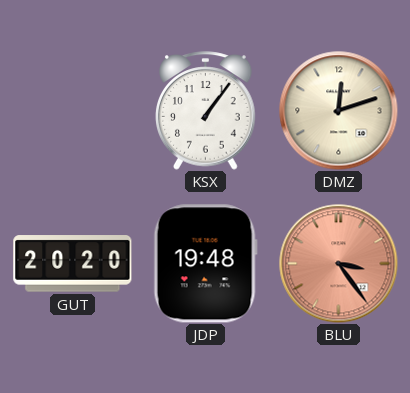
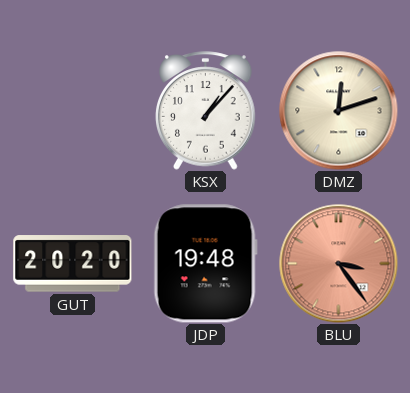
KSX: 1:06 -> 1:07
